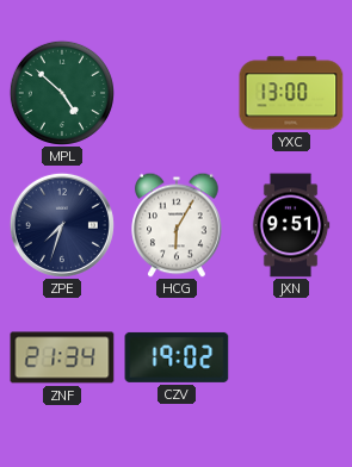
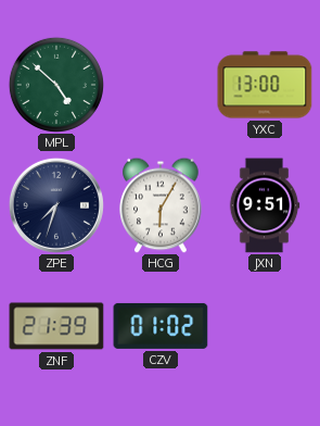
ZNF: 21:34 -> 21:39
CZV: 19:02 -> 01:02
